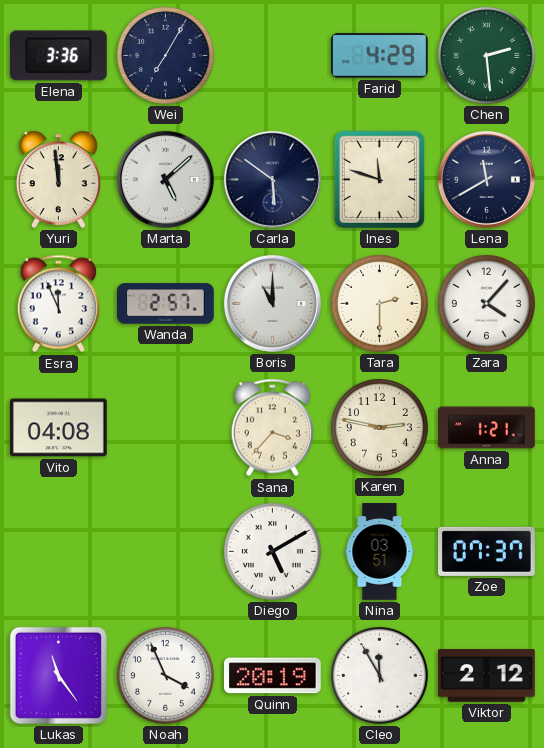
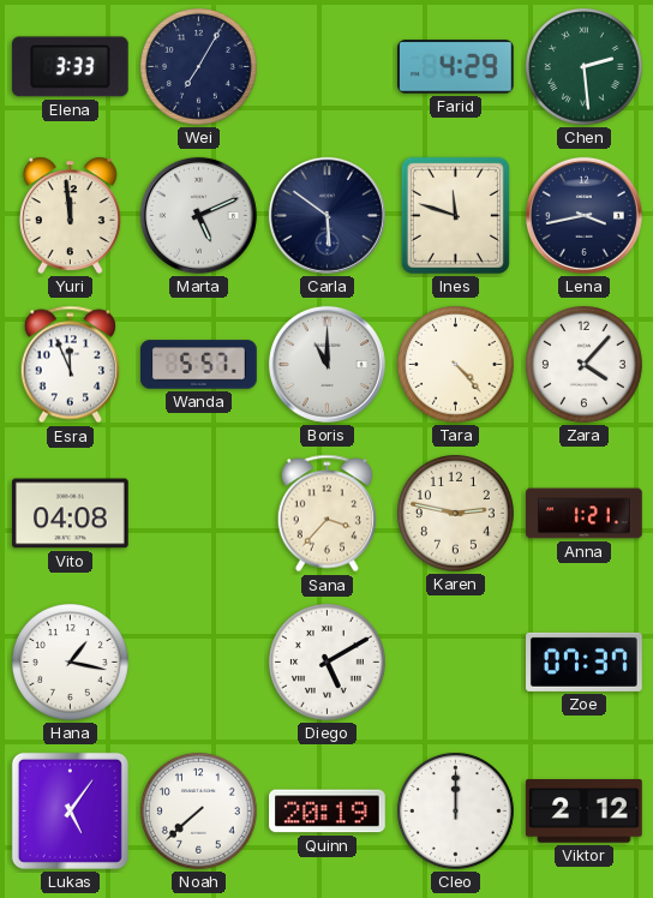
Elena: 3:36 -> 3:33
Marta: 5:08 -> 5:11
Lena: 11:40 -> 3:43
Wanda: 2:57 -> 5:57
Tara: 2:30 -> 4:23
Hana: none -> 1:17
Nina: 03:51 -> none
Lukas: 11:24 -> 5:06
Noah: 3:56 -> 7:38
Cleo: 11:55 -> 12:00
